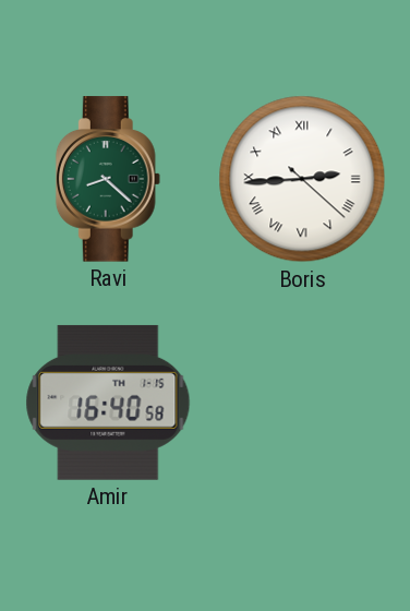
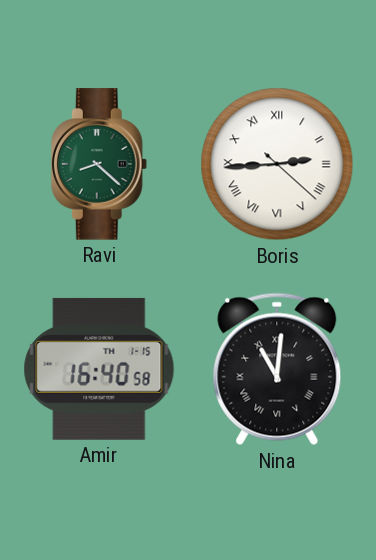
Nina: none -> 11:01
